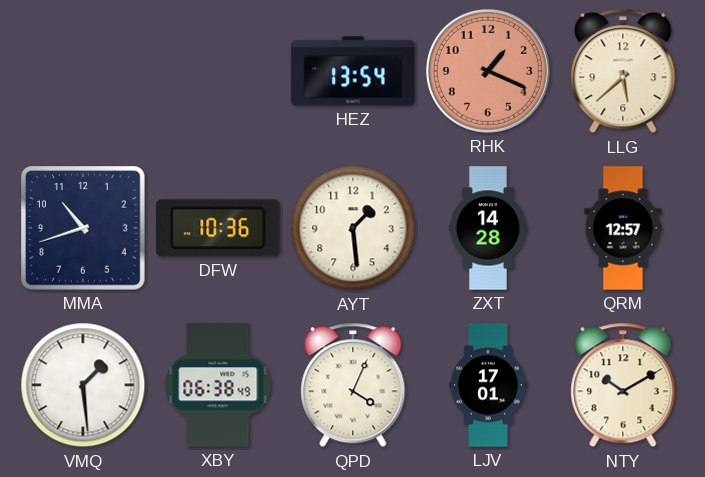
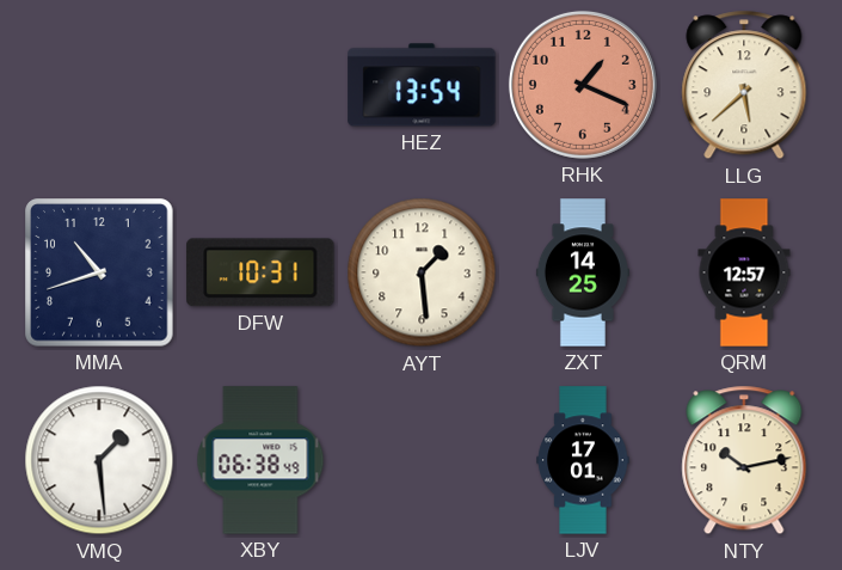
DFW: 10:36 -> 10:31
ZXT: 14:28 -> 14:25
QPD: 4:04 -> none
NTY: 10:10 -> 10:13
